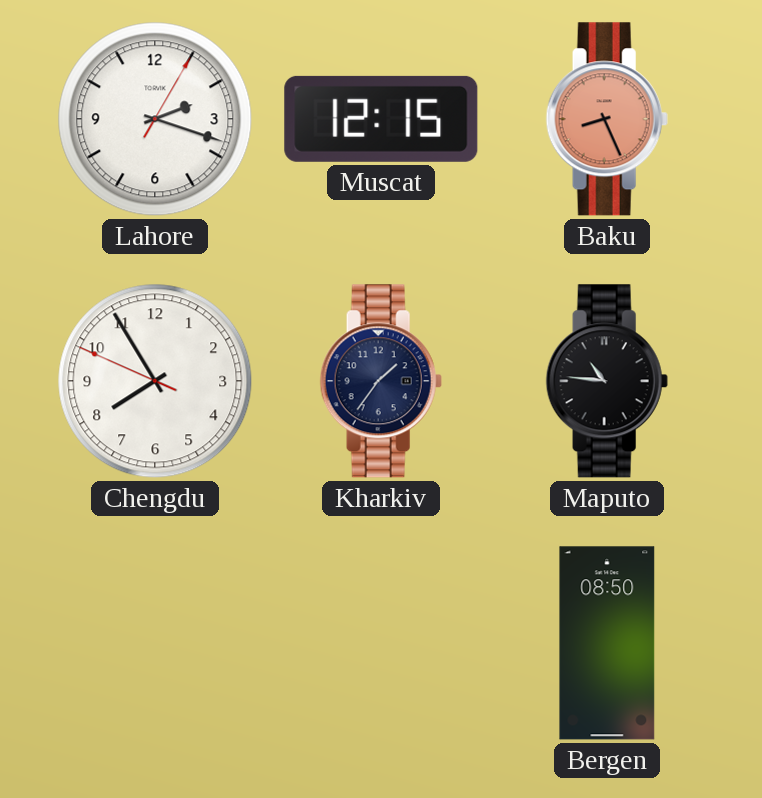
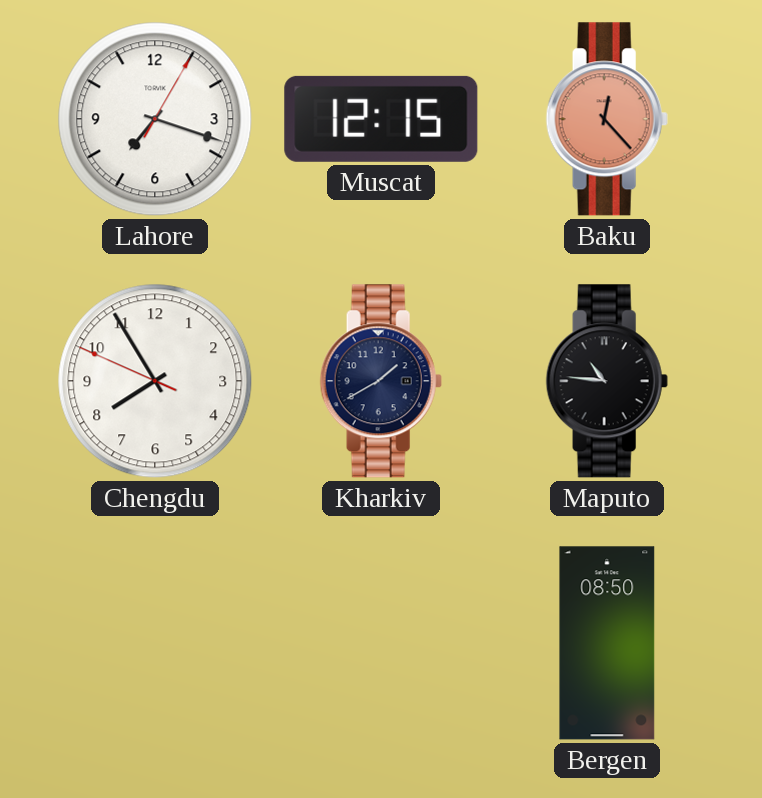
Lahore: 2:18 -> 7:18
Baku: 8:26 -> 12:23
Kharkiv: 1:36 -> 1:40
